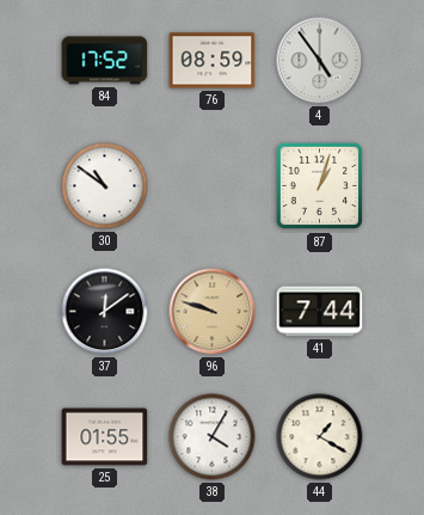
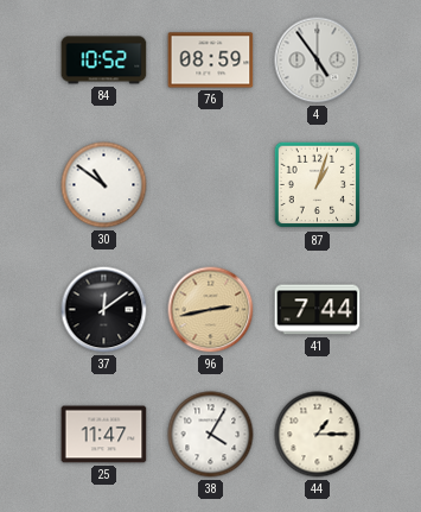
84: 17:52 -> 10:52
96: 9:48 -> 2:43
25: 01:55 -> 11:47
44: 1:20 -> 1:15
